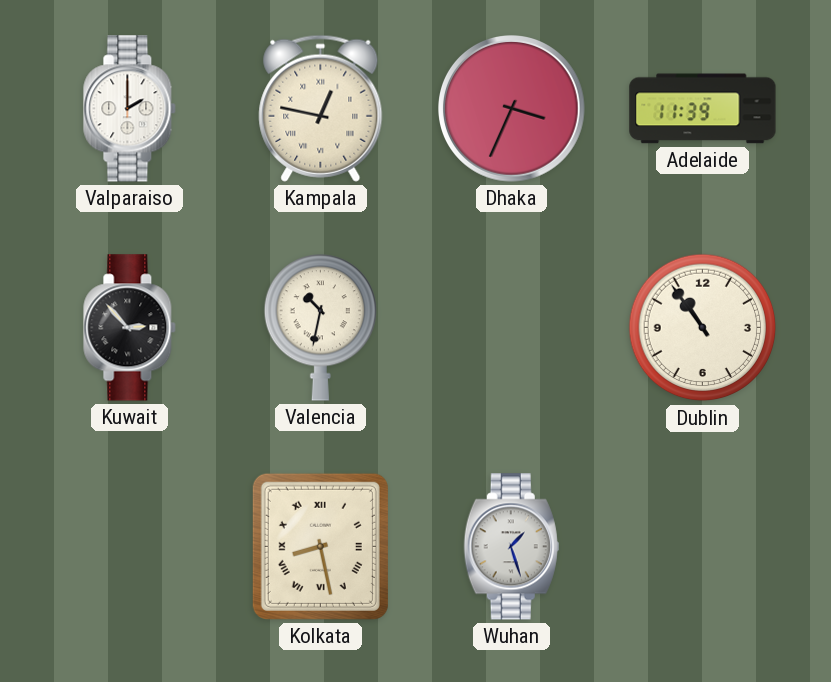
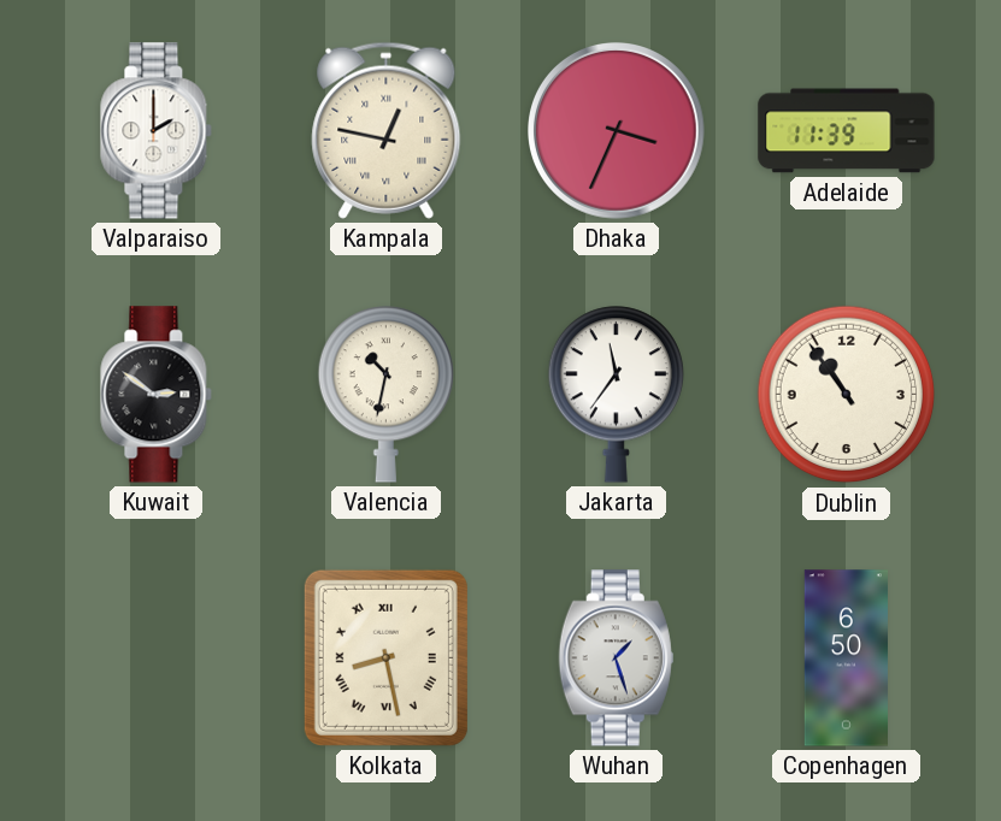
Kuwait: 2:53 -> 2:51
Jakarta: none -> 11:36
Copenhagen: none -> 6:50
